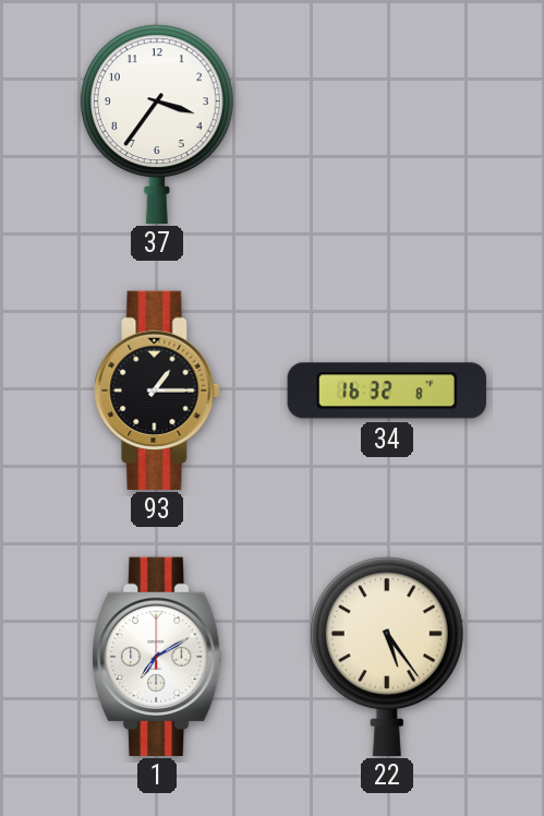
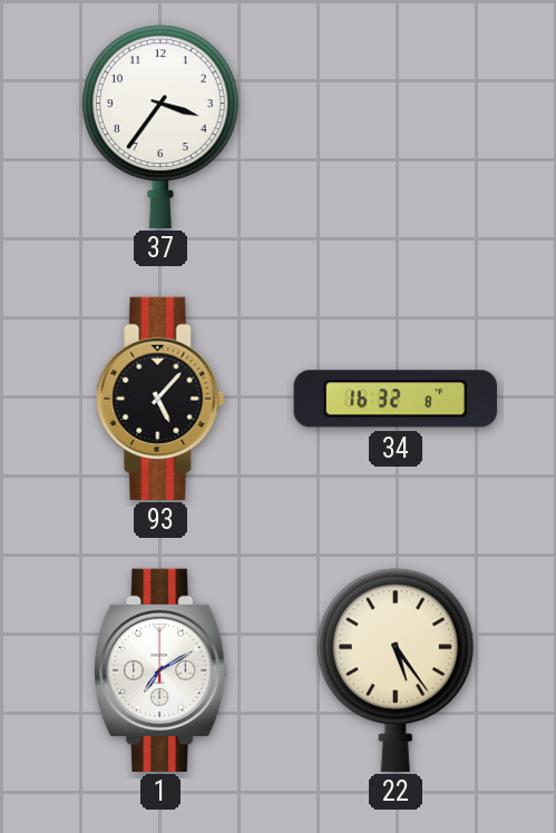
93: 1:15 -> 5:07
